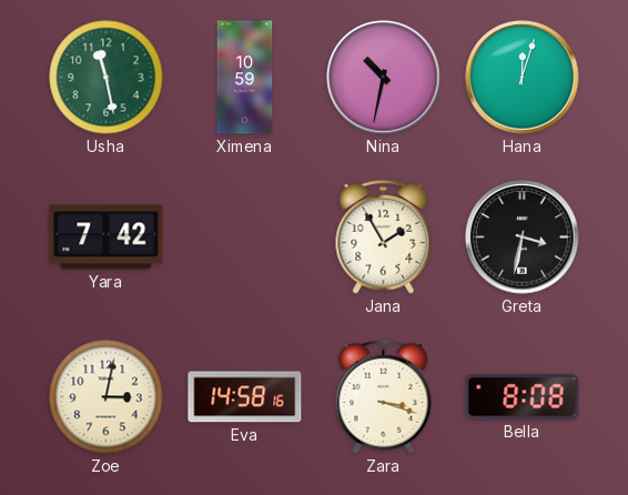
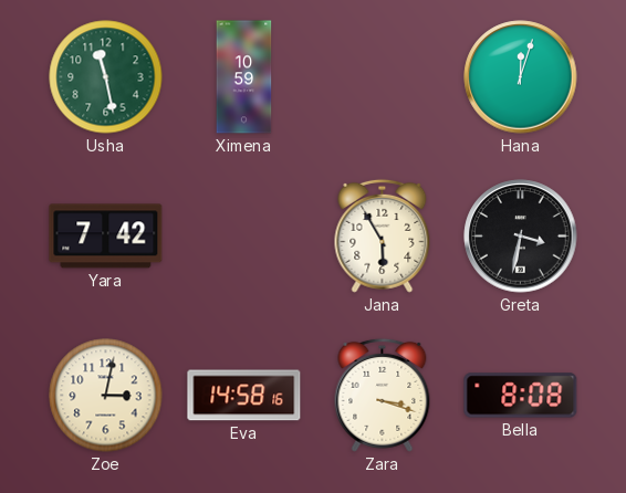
Nina: 10:32 -> none
Jana: 1:55 -> 5:55
